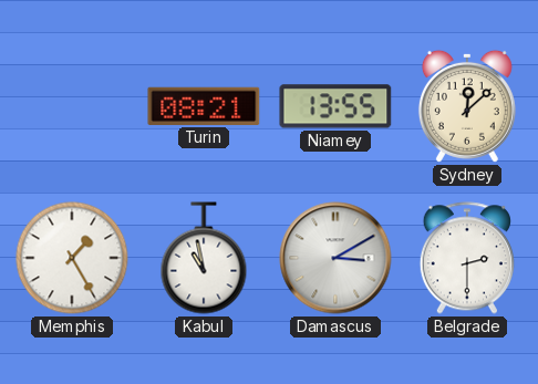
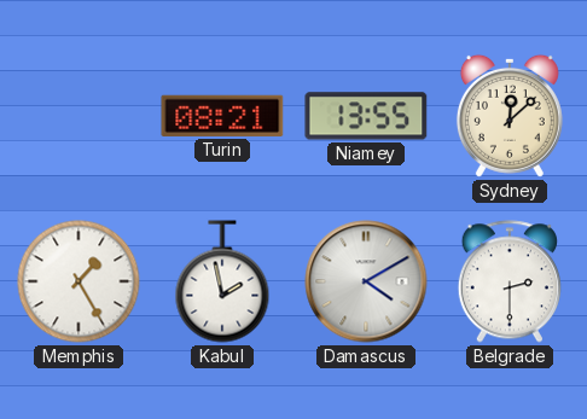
Kabul: 10:58 -> 1:58
Damascus: 3:10 -> 4:10
